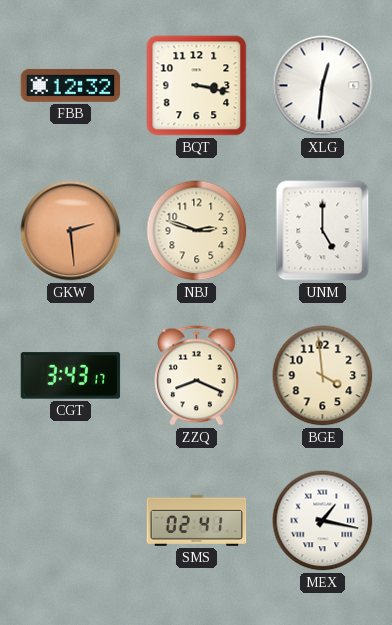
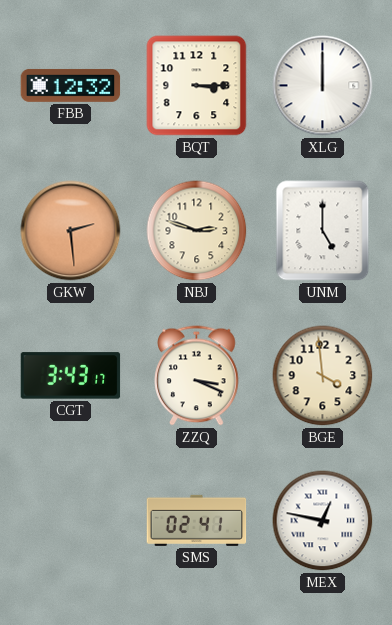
BQT: 3:17 -> 3:15
XLG: 12:31 -> 12:00
ZZQ: 8:19 -> 3:19
MEX: 1:17 -> 12:47
